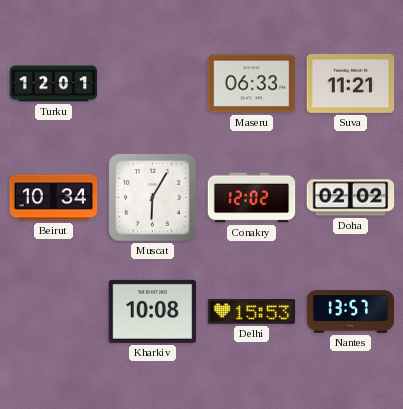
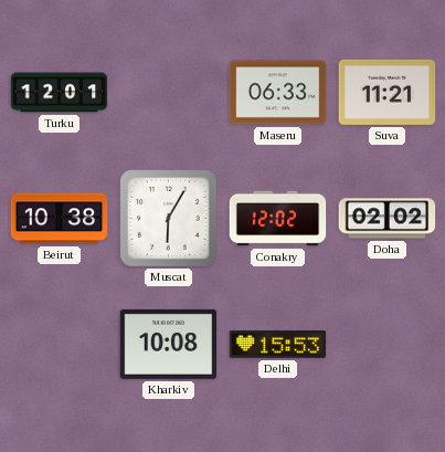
Beirut: 10:34 -> 10:38
Nantes: 13:57 -> none
